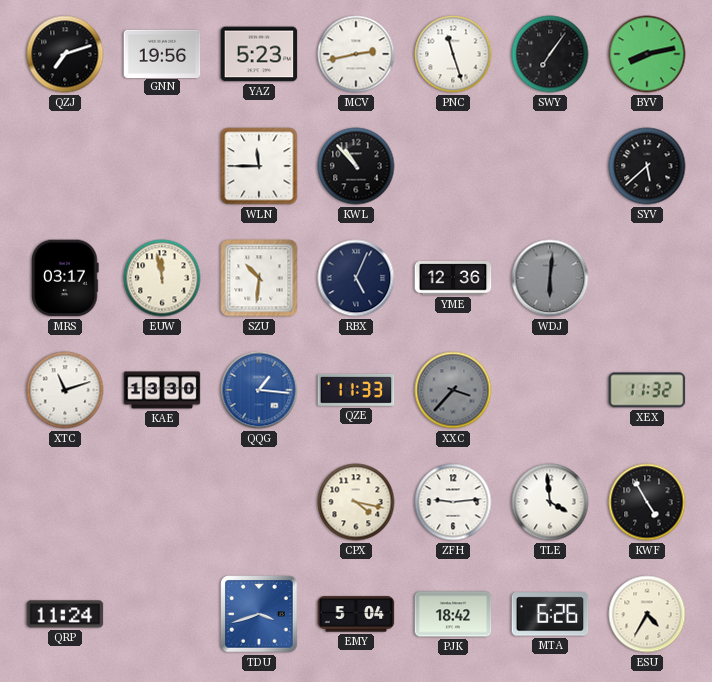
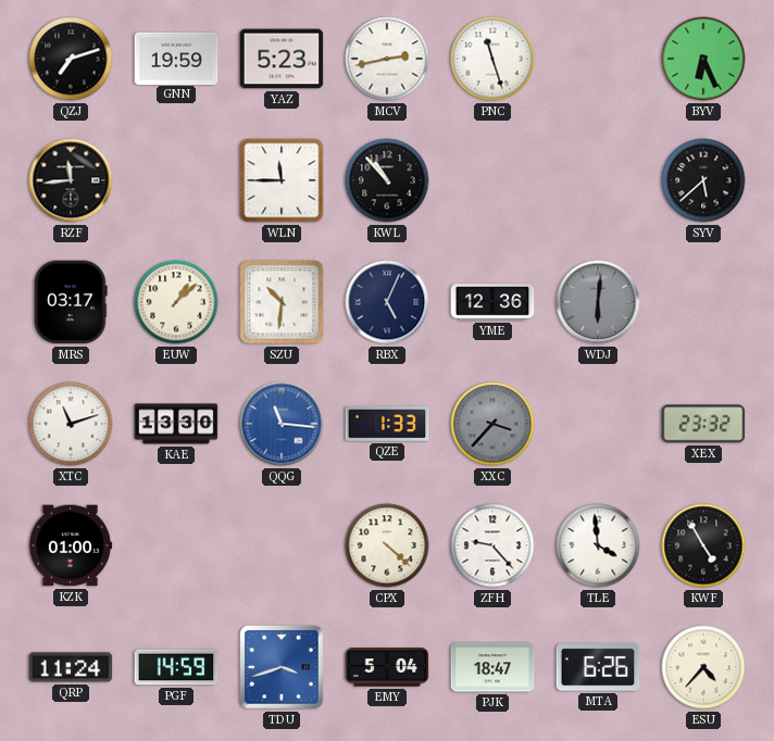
GNN: 19:56 -> 19:59
SWY: 7:06 -> none
BYV: 8:13 -> 6:26
RZF: none -> 11:44
EUW: 11:58 -> 1:08
QQG: 1:16 -> 11:16
QZE: 11:33 -> 1:33
XEX: 11:32 -> 23:32
KZK: none -> 01:00
CPX: 4:17 -> 4:22
ZFH: 9:14 -> 9:23
PGF: none -> 14:59
PJK: 18:42 -> 18:47
ESU: 4:35 -> 4:37
